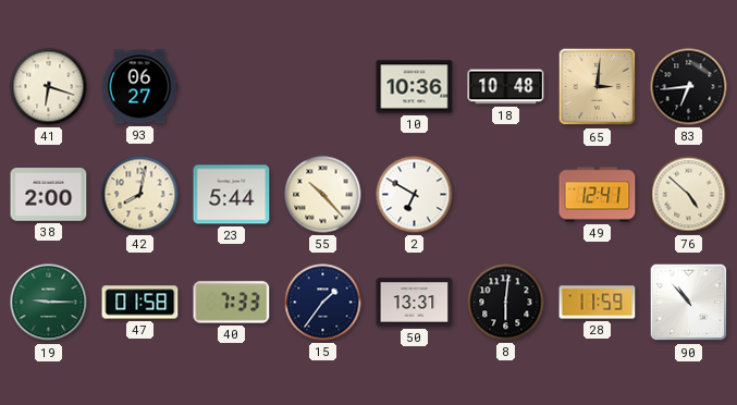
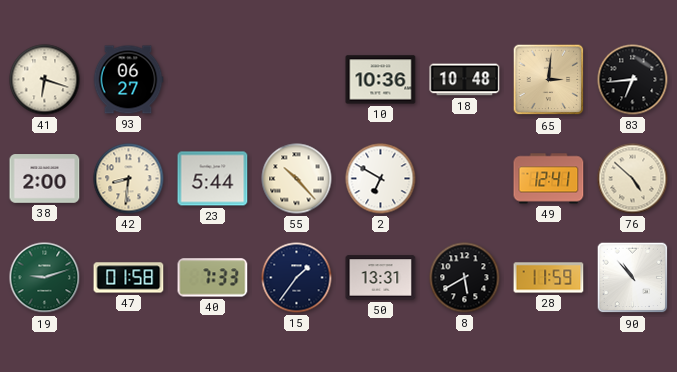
42: 8:02 -> 8:31
19: 9:15 -> 9:12
8: 6:01 -> 5:40
